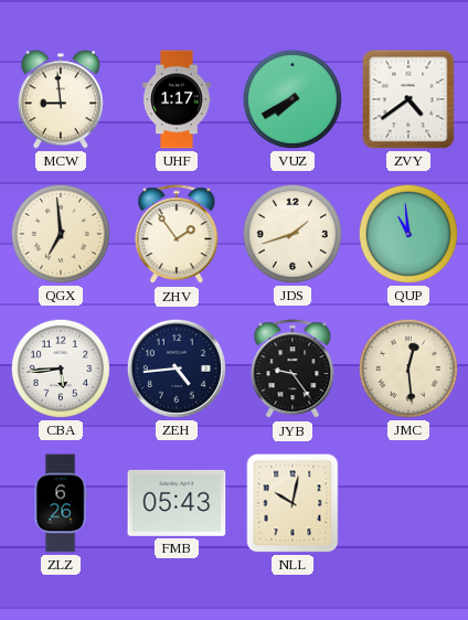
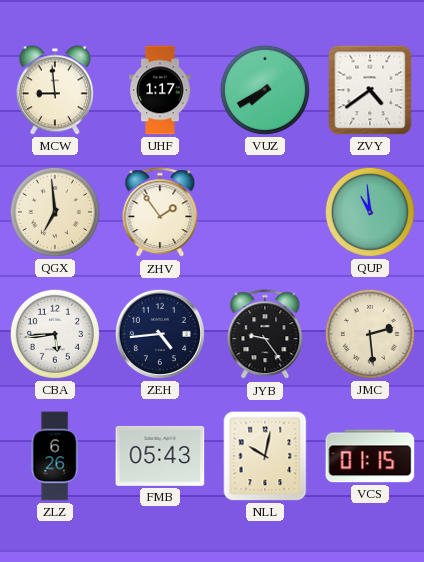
JDS: 1:42 -> none
JMC: 12:29 -> 2:29
VCS: none -> 01:15
